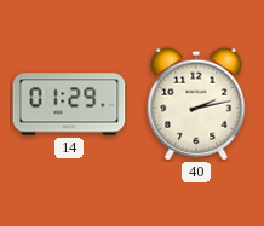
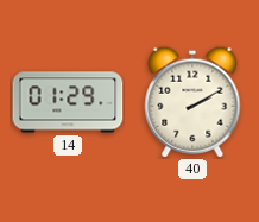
40: 2:13 -> 2:10
